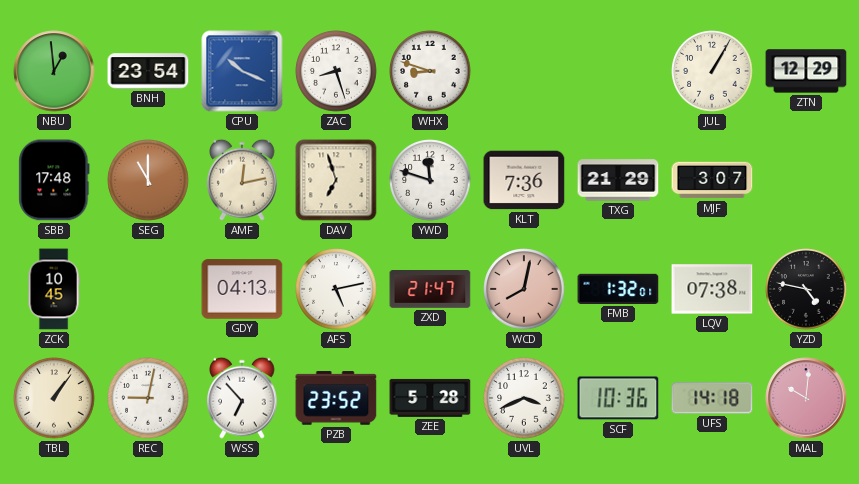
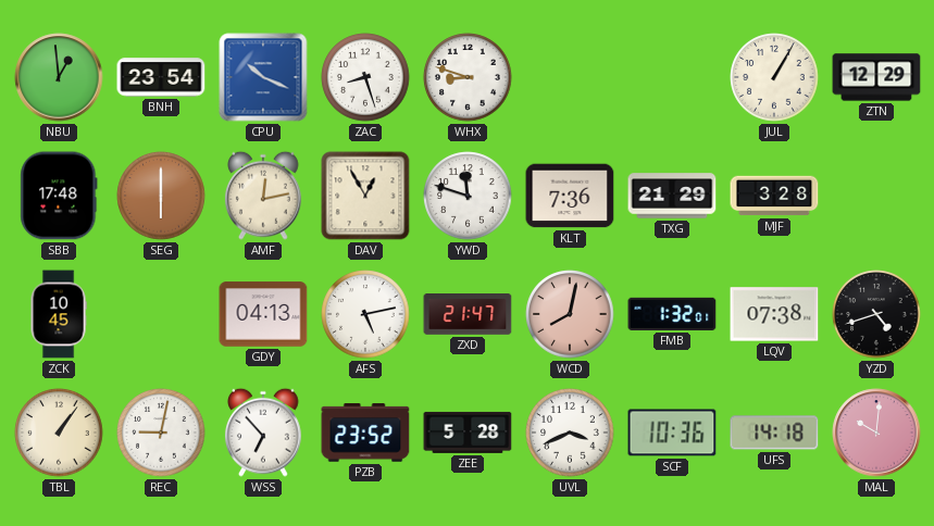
SEG: 11:00 -> 6:00
DAV: 6:57 -> 12:55
MJF: 3:07 -> 3:28
YZD: 4:47 -> 4:42
